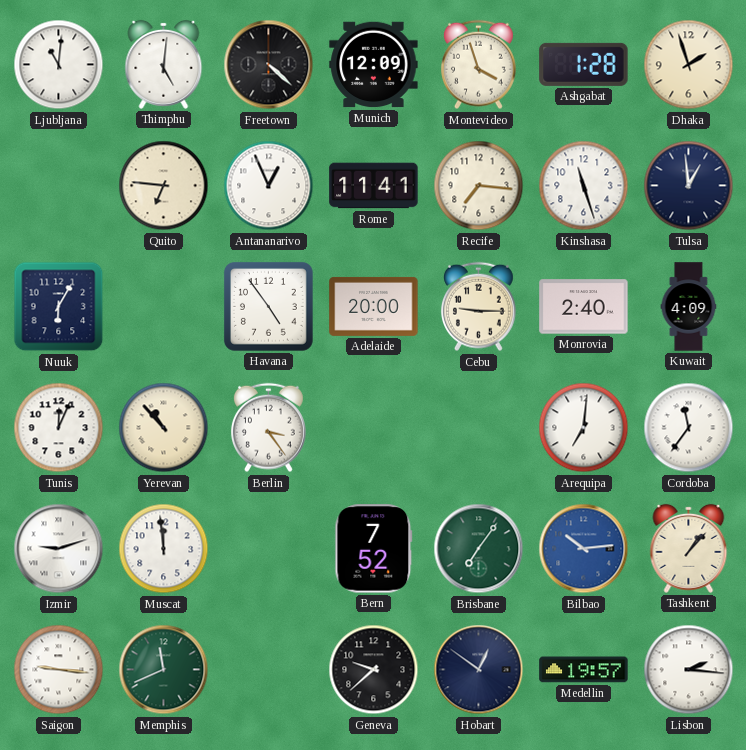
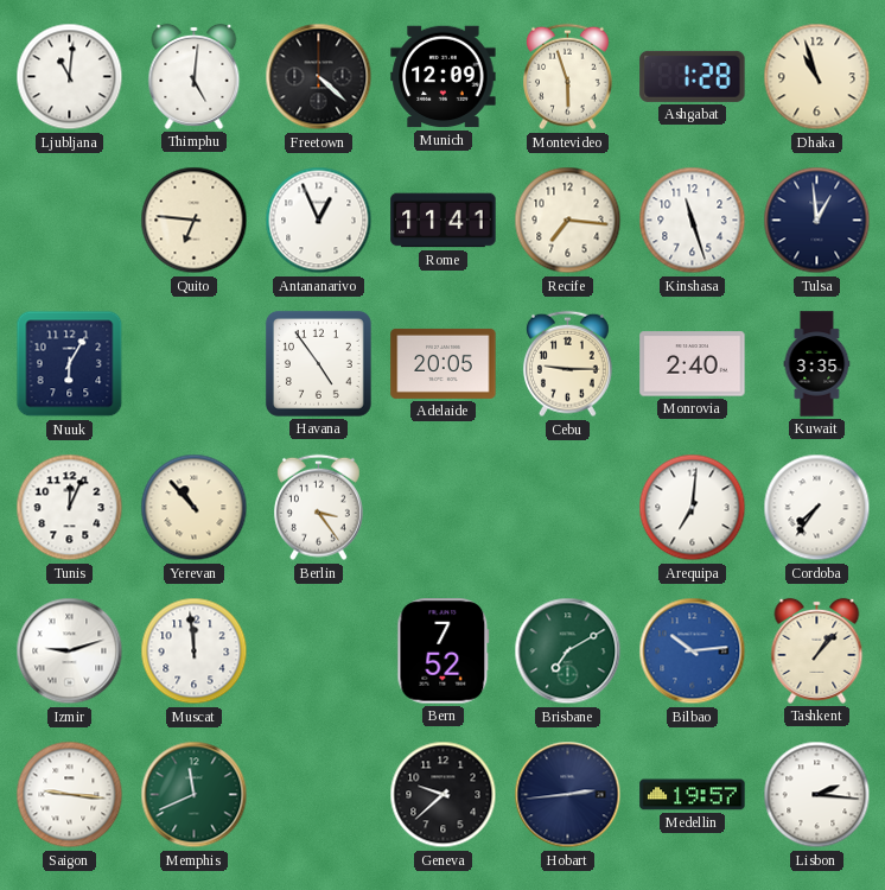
Montevideo: 3:57 -> 5:57
Dhaka: 1:57 -> 10:57
Adelaide: 20:00 -> 20:05
Kuwait: 4:09 -> 3:35
Cordoba: 11:36 -> 7:36
Brisbane: 7:06 -> 7:10
Hobart: 12:51 -> 2:44
